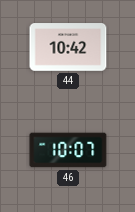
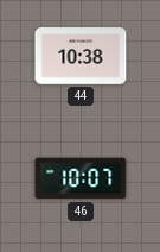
44: 10:42 -> 10:38
